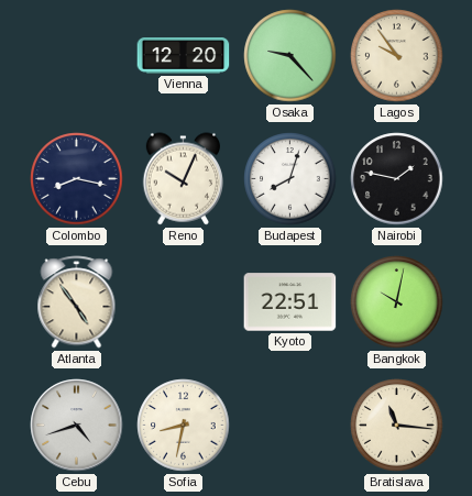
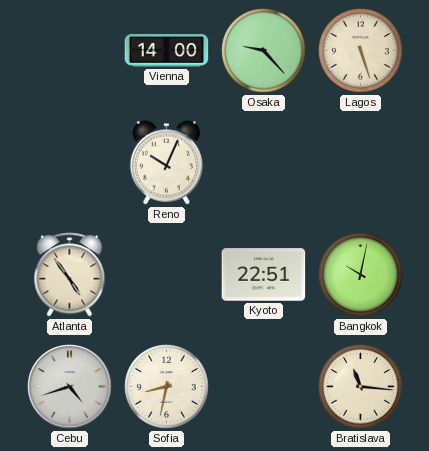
Vienna: 12:20 -> 14:00
Lagos: 9:54 -> 5:27
Colombo: 8:17 -> none
Budapest: 8:03 -> none
Nairobi: 1:47 -> none
